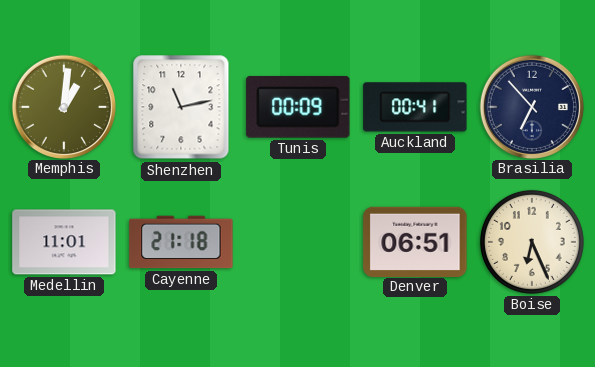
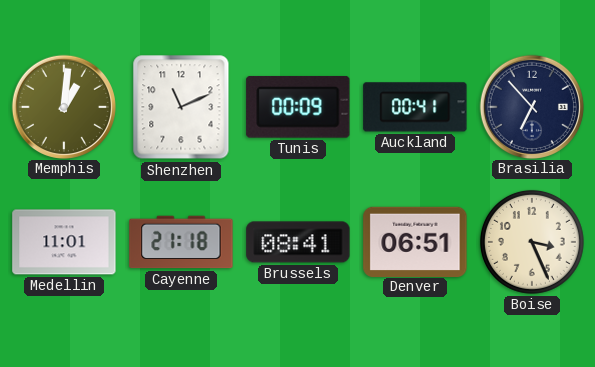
Shenzhen: 11:13 -> 11:11
Brussels: none -> 08:41
Boise: 6:26 -> 3:26
